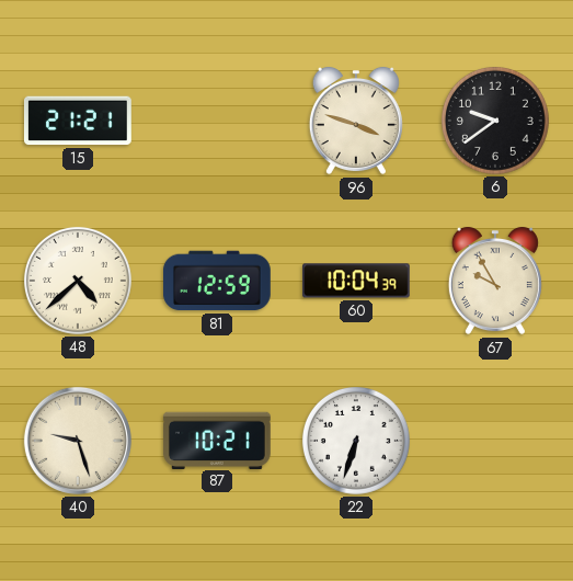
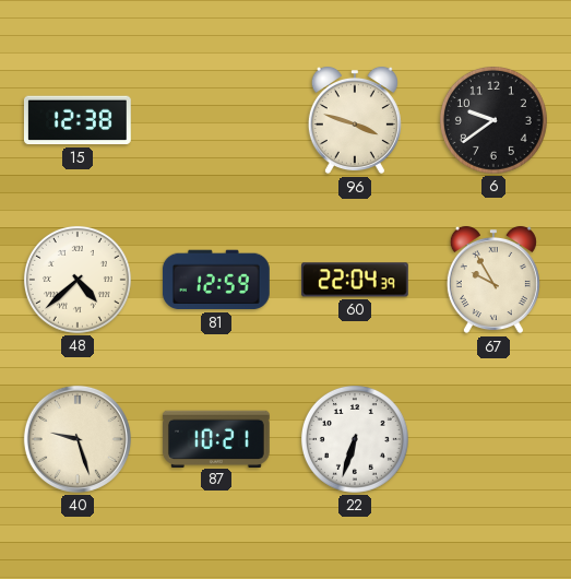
15: 21:21 -> 12:38
60: 10:04 -> 22:04
